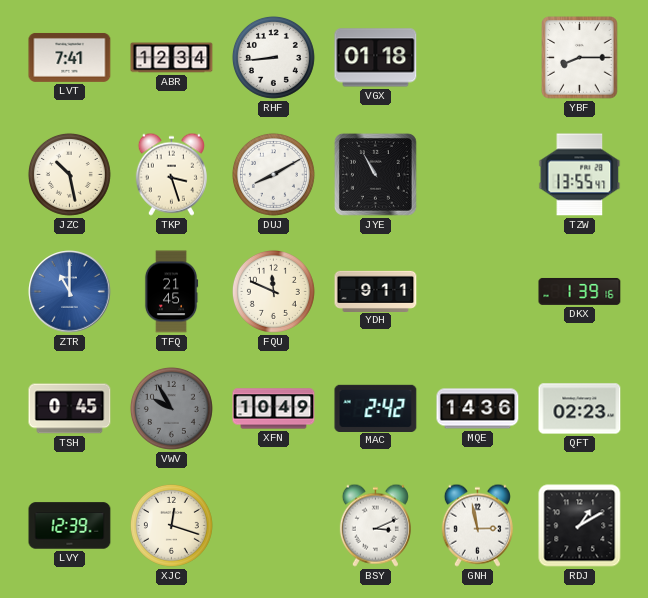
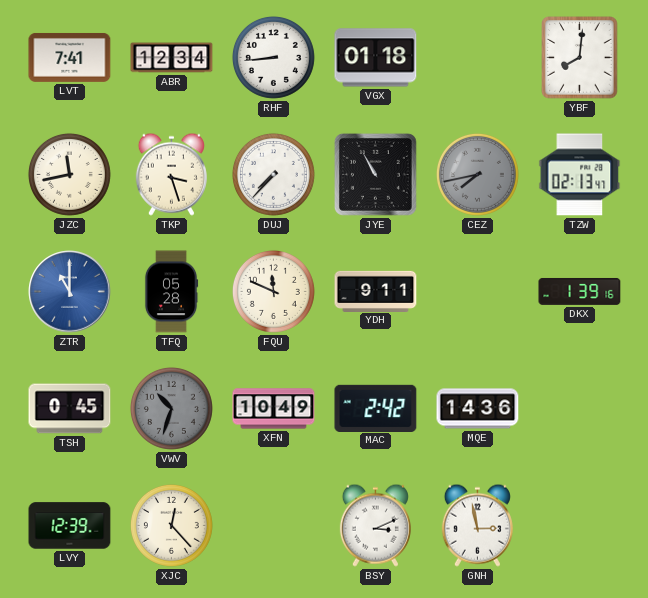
YBF: 8:15 -> 8:01
JZC: 10:28 -> 11:43
DUJ: 8:10 -> 7:37
CEZ: none -> 7:43
TZW: 13:55 -> 02:13
TFQ: 21:45 -> 05:28
VWV: 9:55 -> 10:33
QFT: 02:23 -> none
XJC: 12:18 -> 12:23
RDJ: 1:10 -> none
